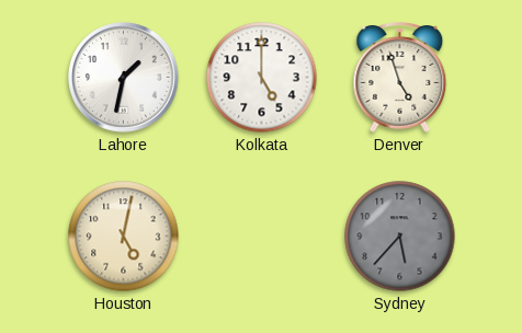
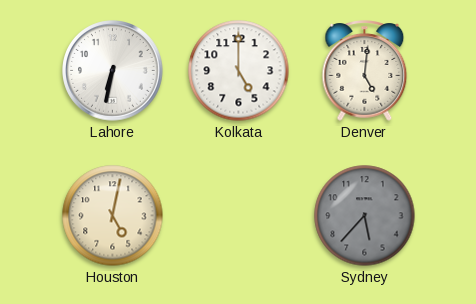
Lahore: 1:32 -> 6:32
Denver: 4:57 -> 5:01
